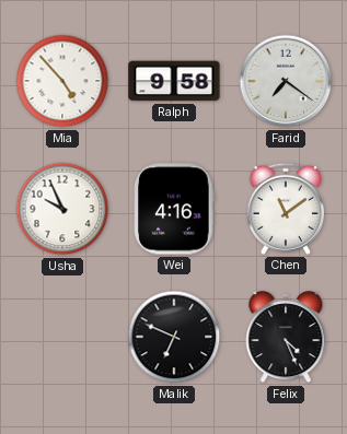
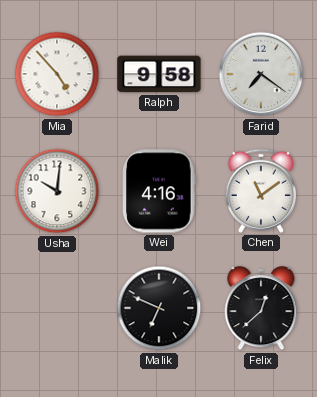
Usha: 9:56 -> 10:01
Felix: 4:26 -> 12:38
